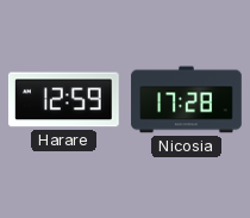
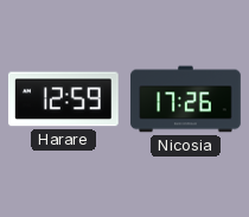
Nicosia: 17:28 -> 17:26
